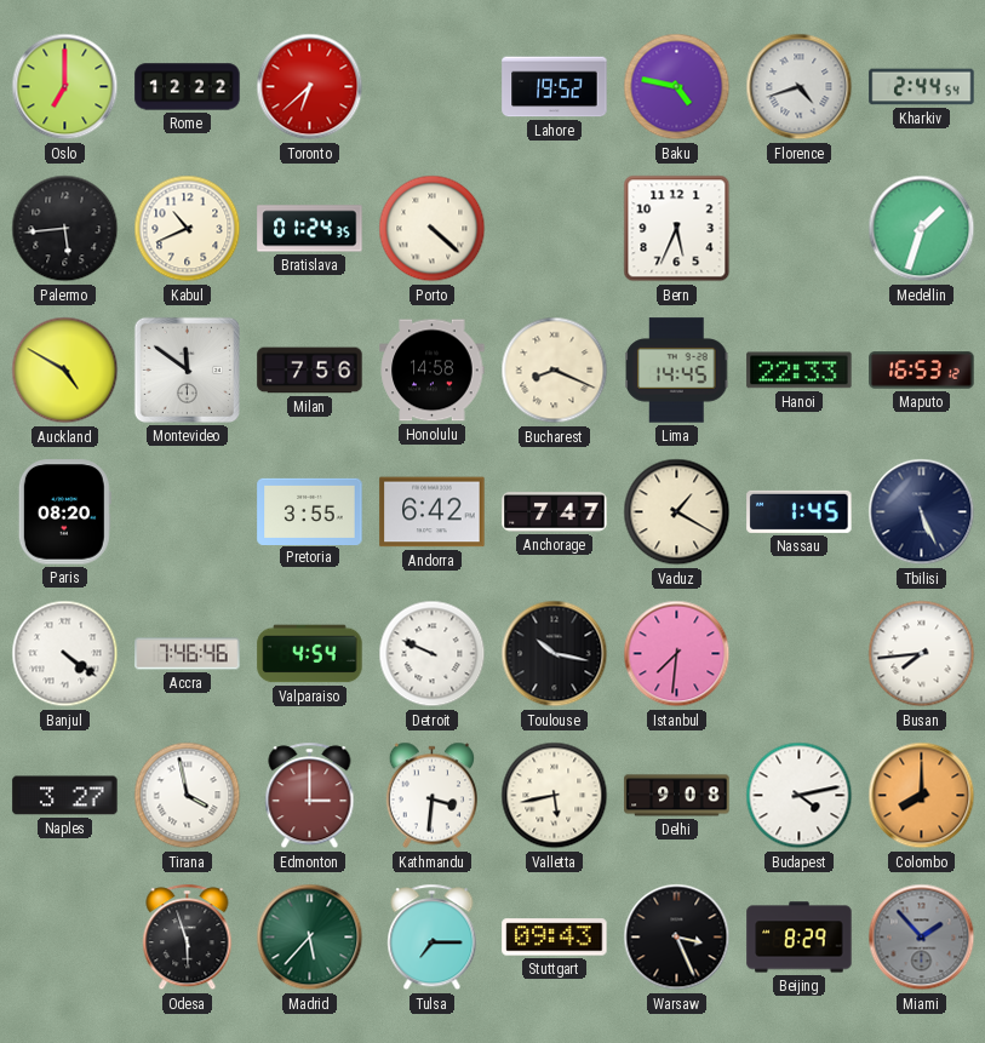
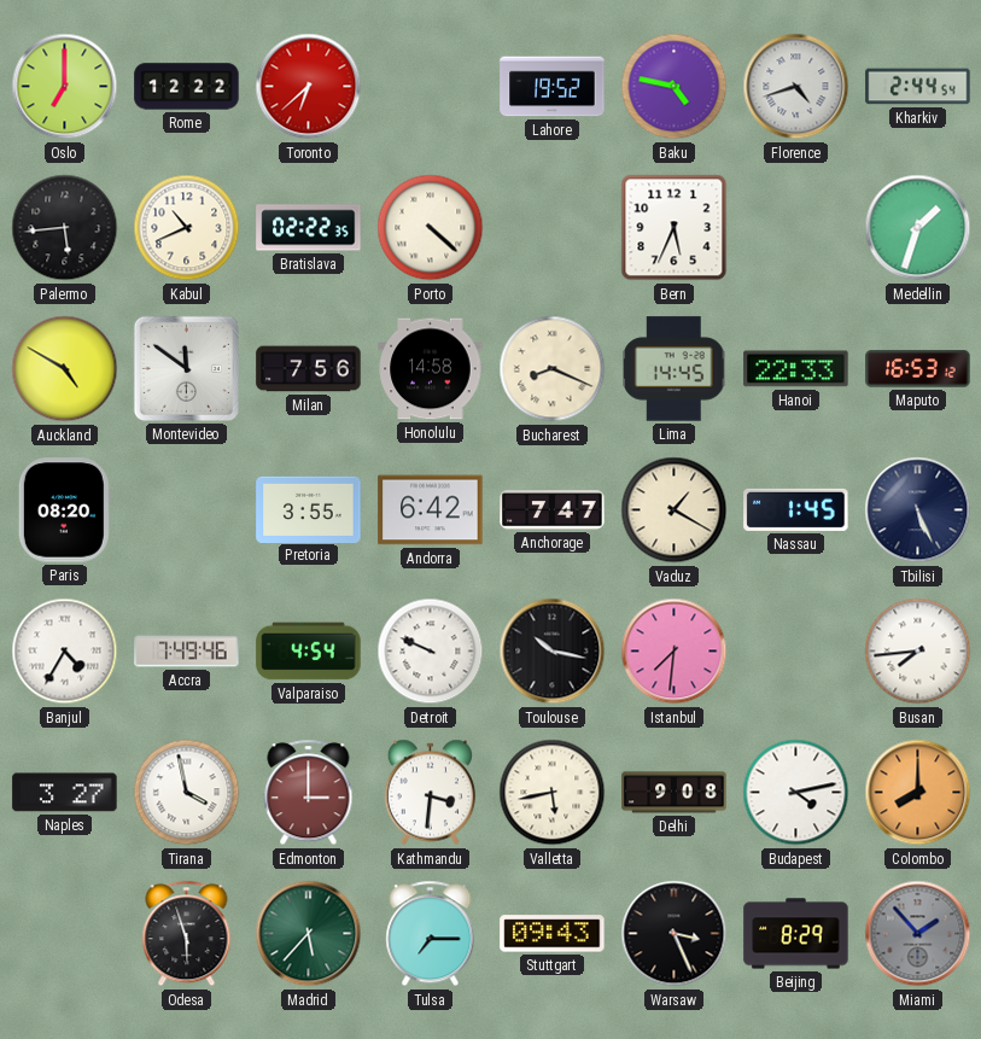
Bratislava: 01:24 -> 02:22
Banjul: 4:21 -> 4:35
Accra: 7:46 -> 7:49
